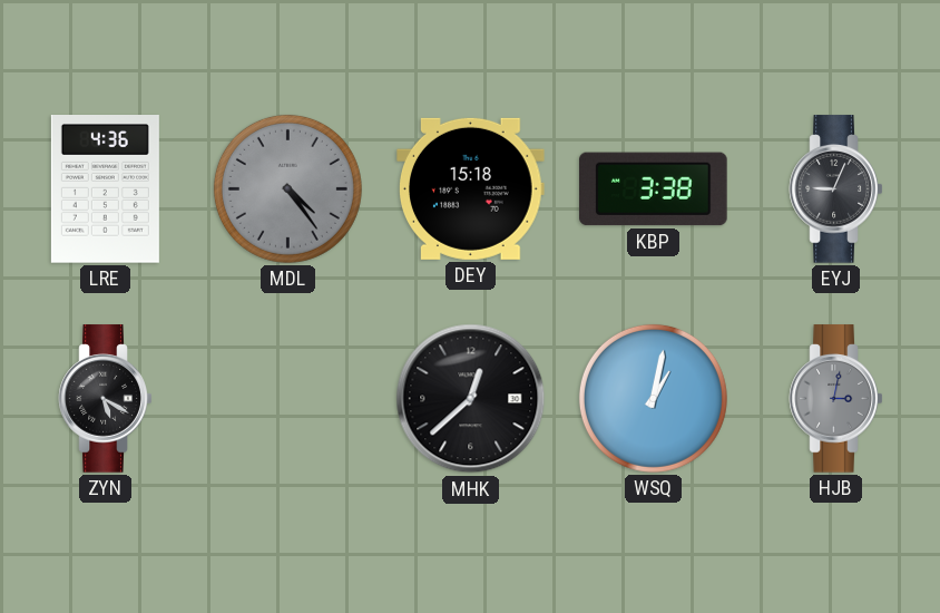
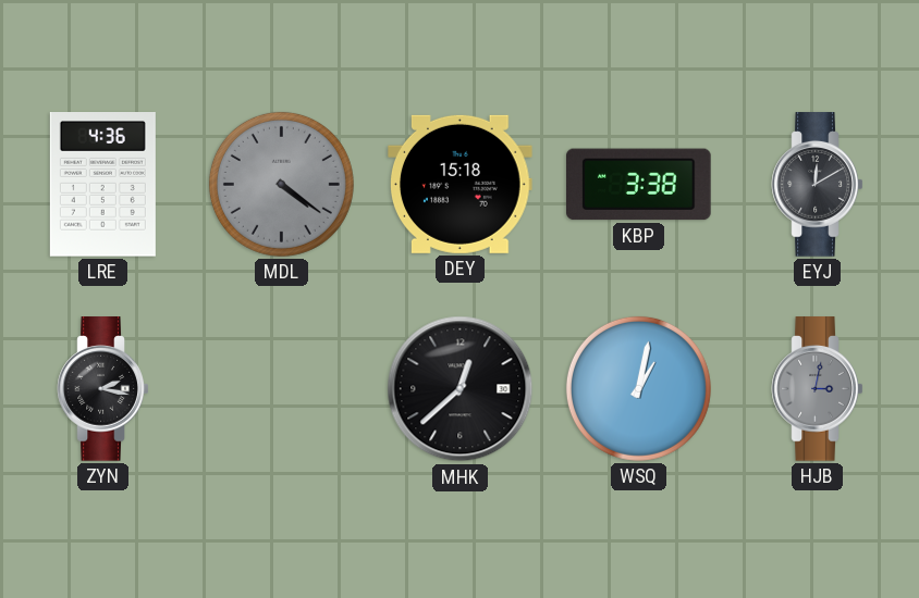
MDL: 4:24 -> 4:21
EYJ: 9:04 -> 12:10
ZYN: 5:20 -> 2:17
